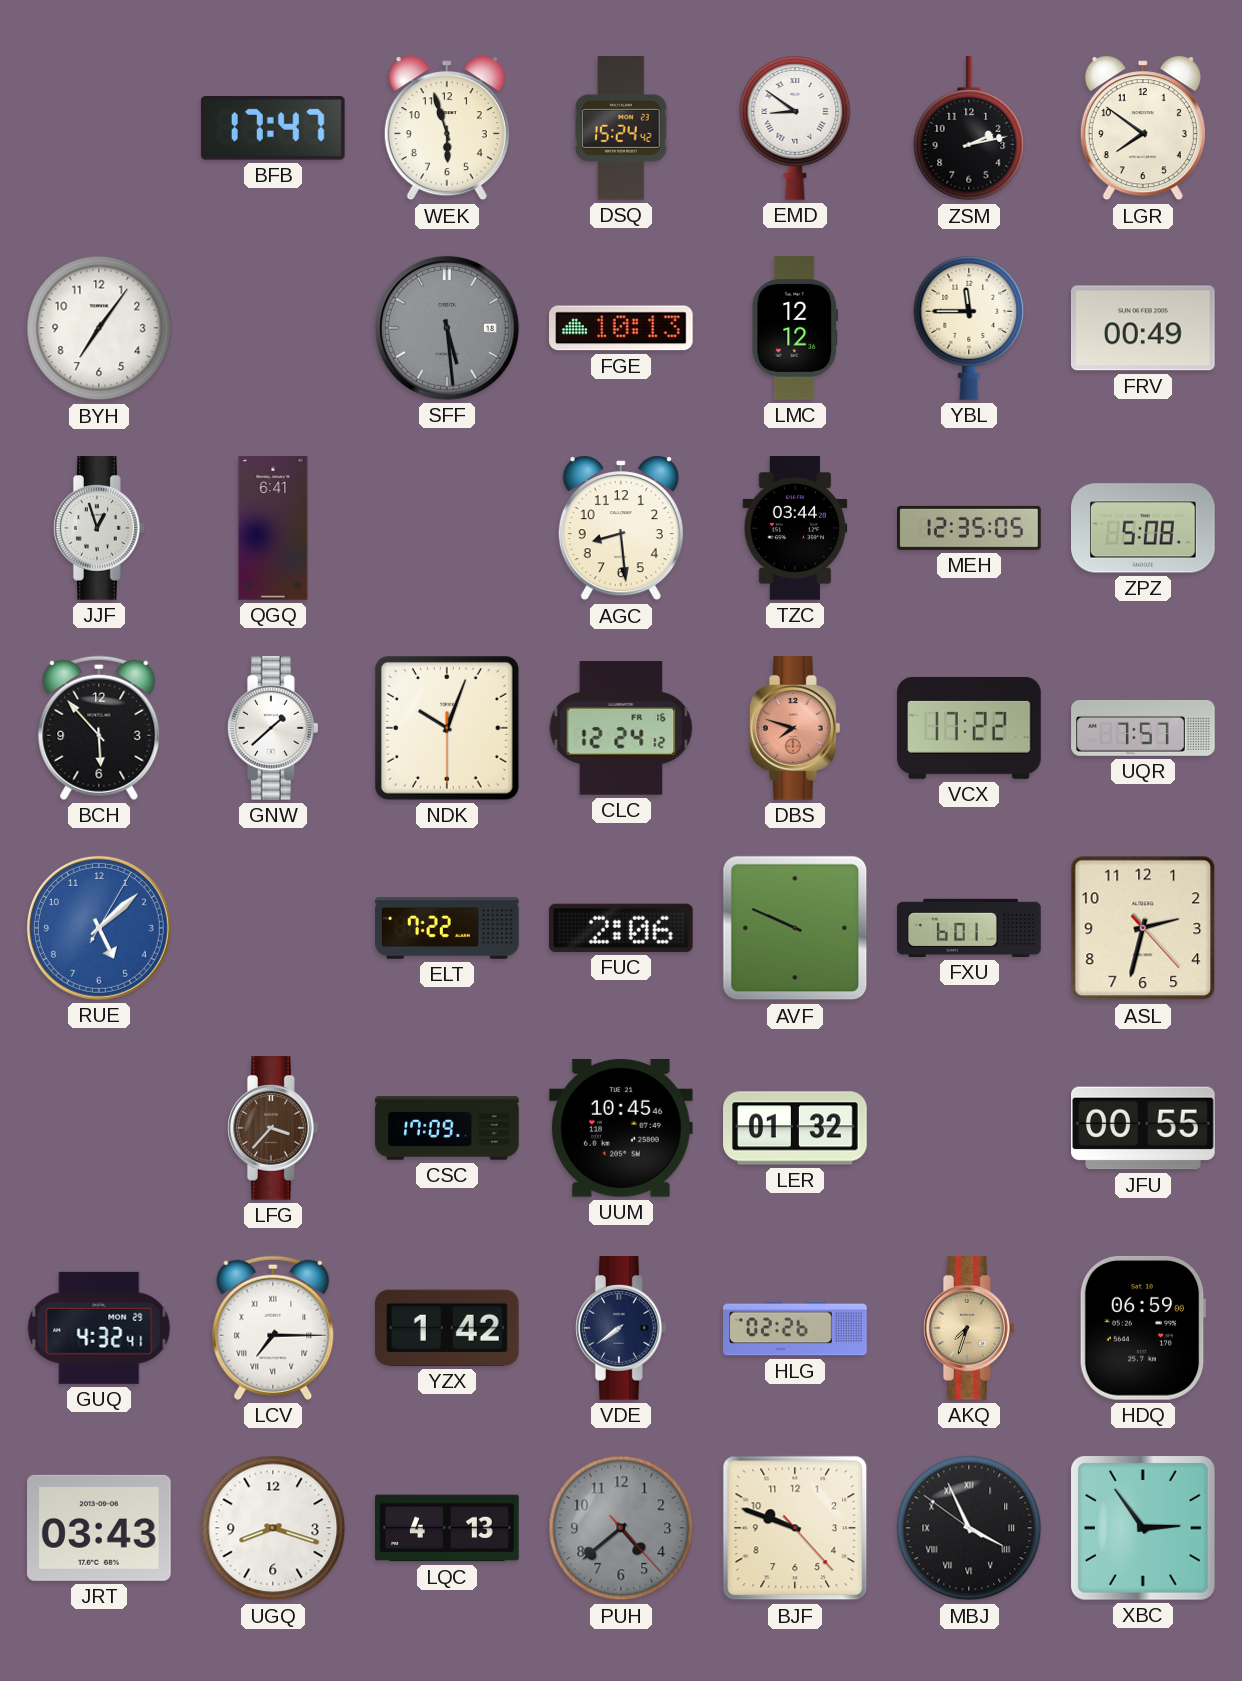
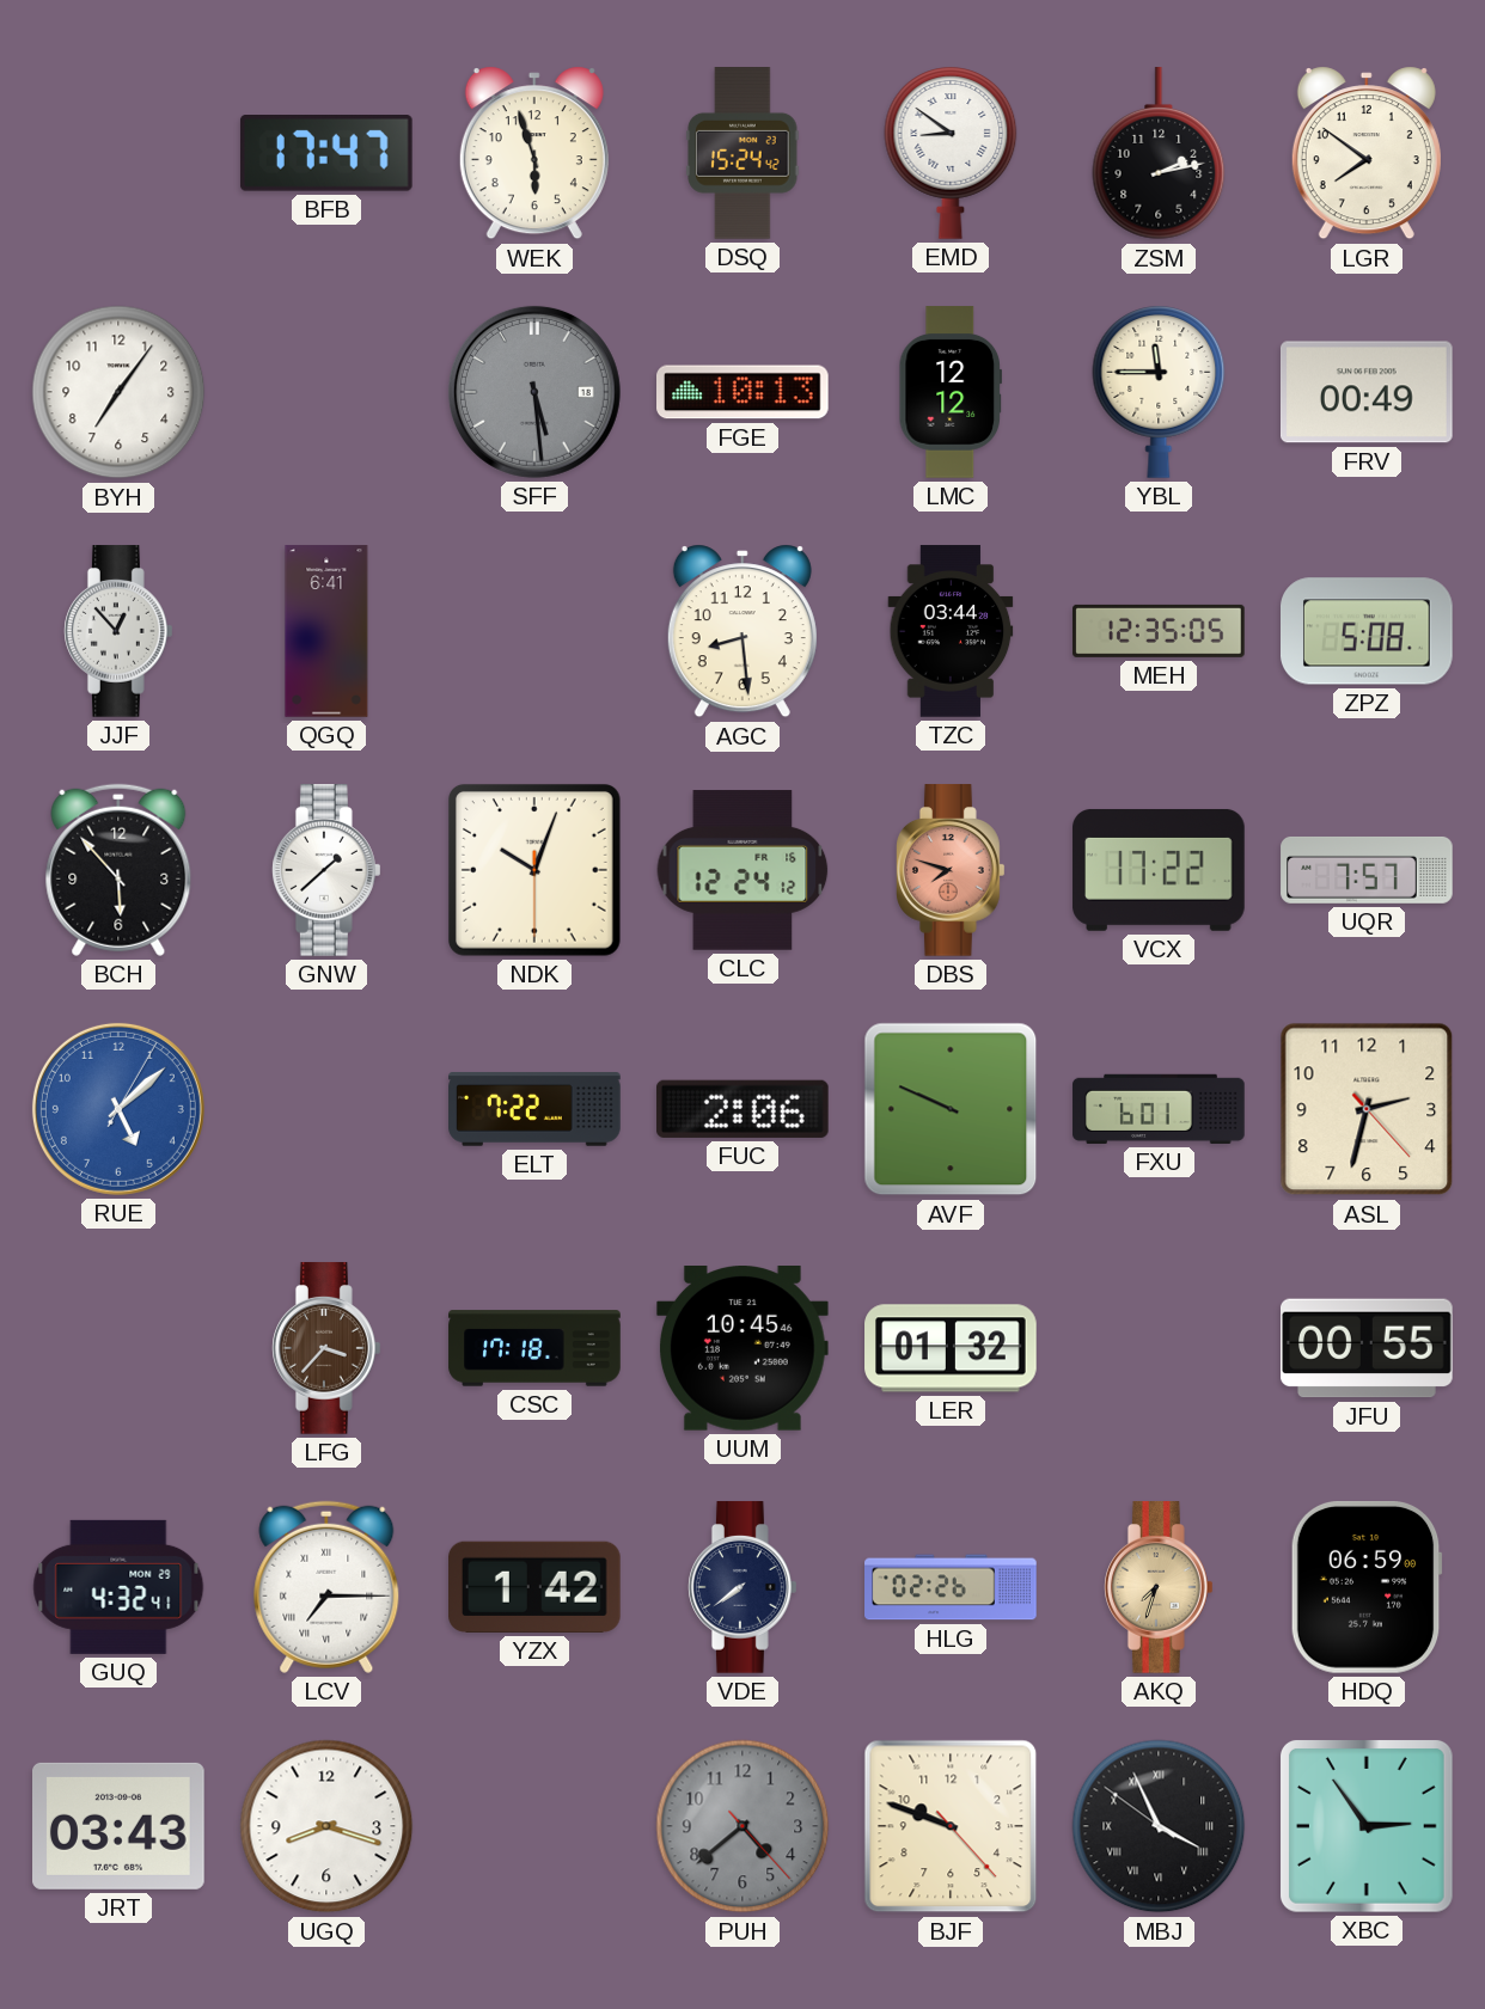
JJF: 12:57 -> 12:53
CSC: 17:09 -> 17:18
LQC: 4:13 -> none
